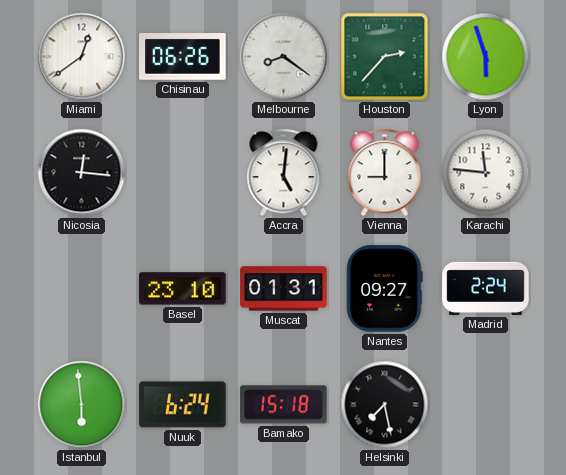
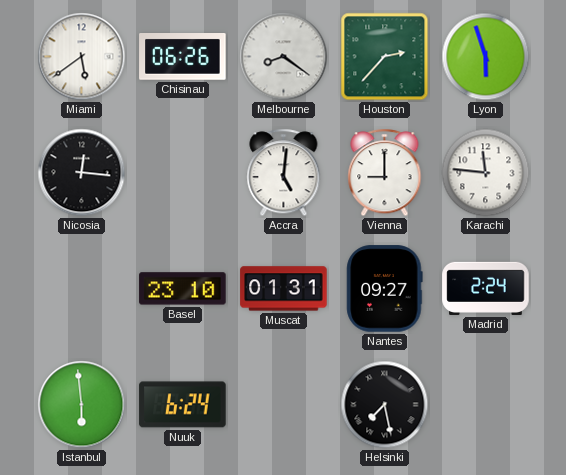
Miami: 12:39 -> 5:39
Bamako: 15:18 -> none
